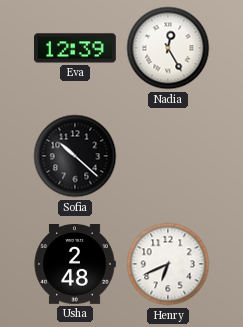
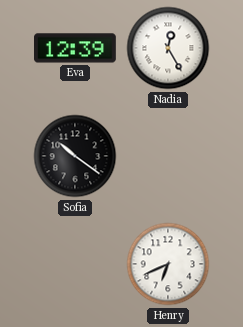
Sofia: 10:22 -> 10:21
Usha: 2:48 -> none
